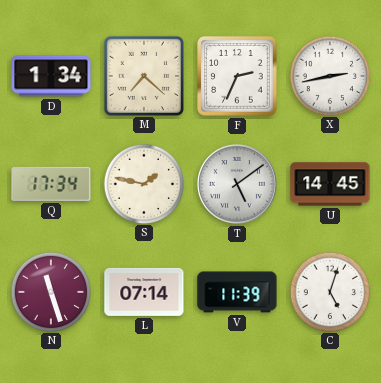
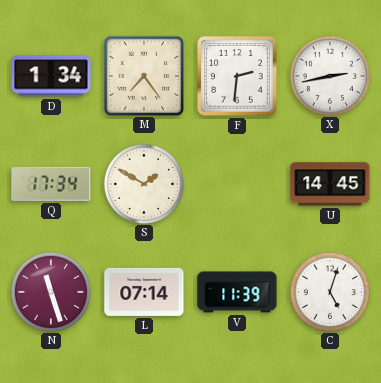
M: 7:22 -> 7:24
F: 2:34 -> 2:31
S: 1:47 -> 1:50
T: 5:09 -> none
